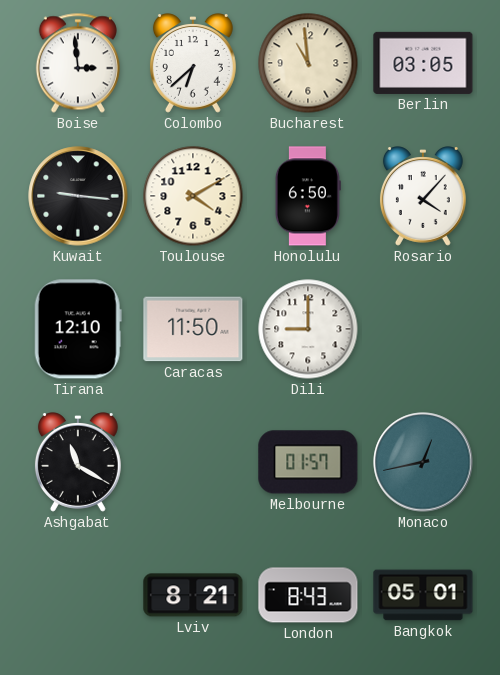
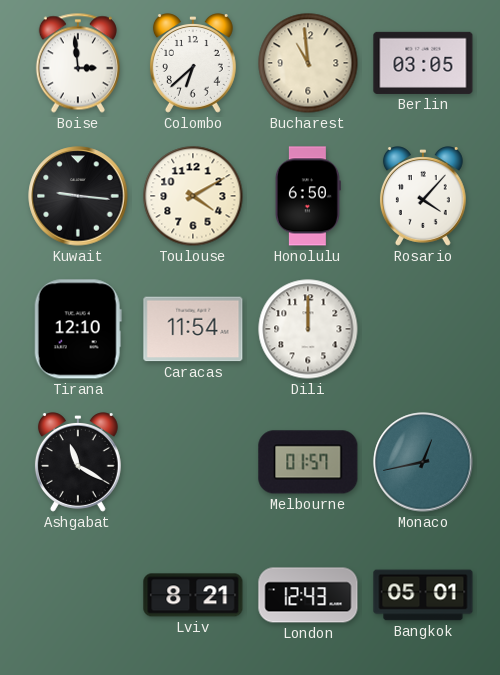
Caracas: 11:50 -> 11:54
Dili: 9:00 -> 12:00
London: 8:43 -> 12:43
